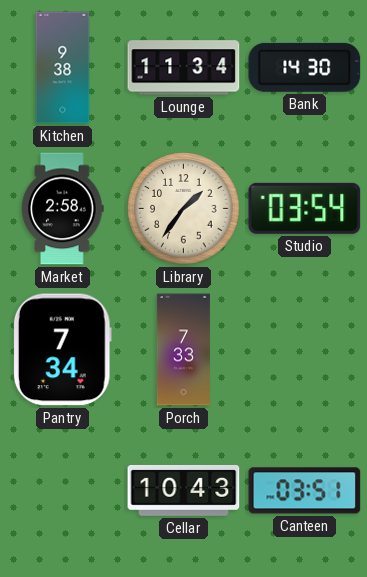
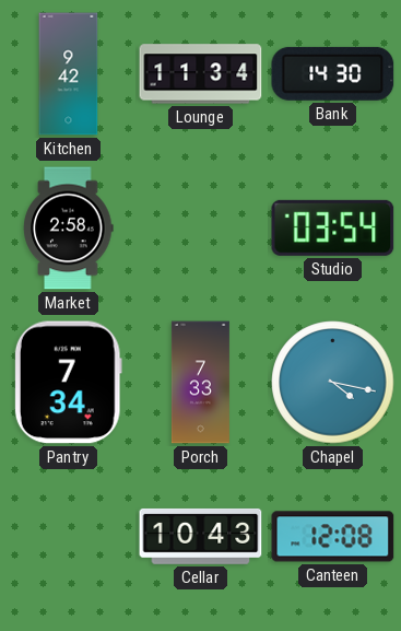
Kitchen: 9:38 -> 9:42
Library: 1:36 -> none
Chapel: none -> 4:17
Canteen: 03:51 -> 12:08
